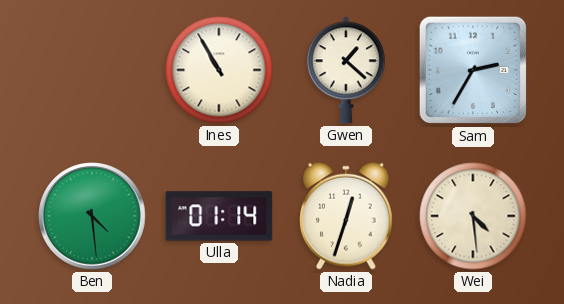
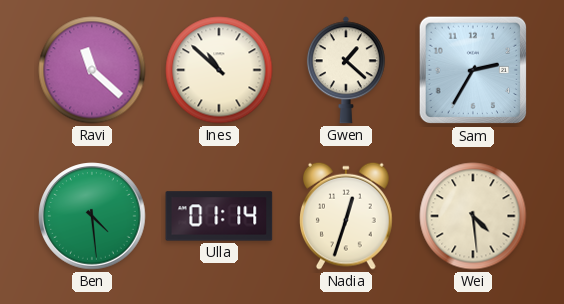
Ravi: none -> 11:22
Ines: 10:55 -> 10:52
